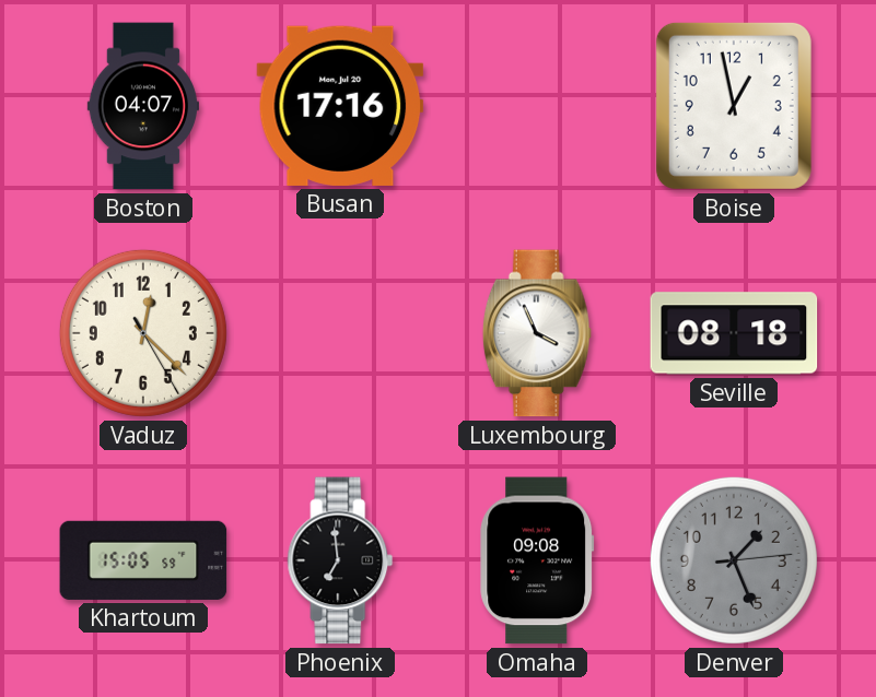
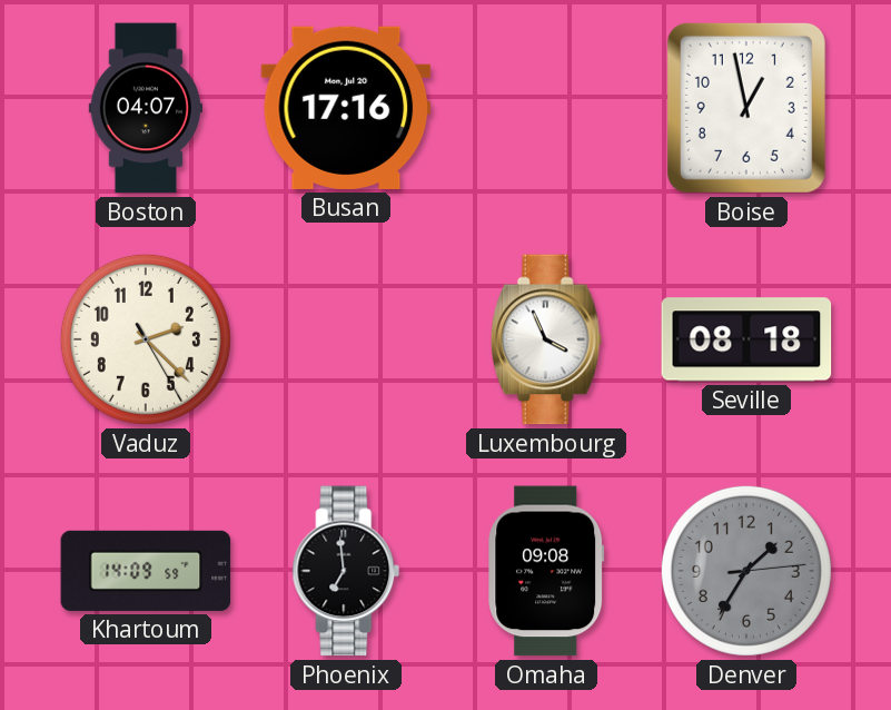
Vaduz: 12:22 -> 2:22
Khartoum: 15:05 -> 14:09
Denver: 1:26 -> 1:35
